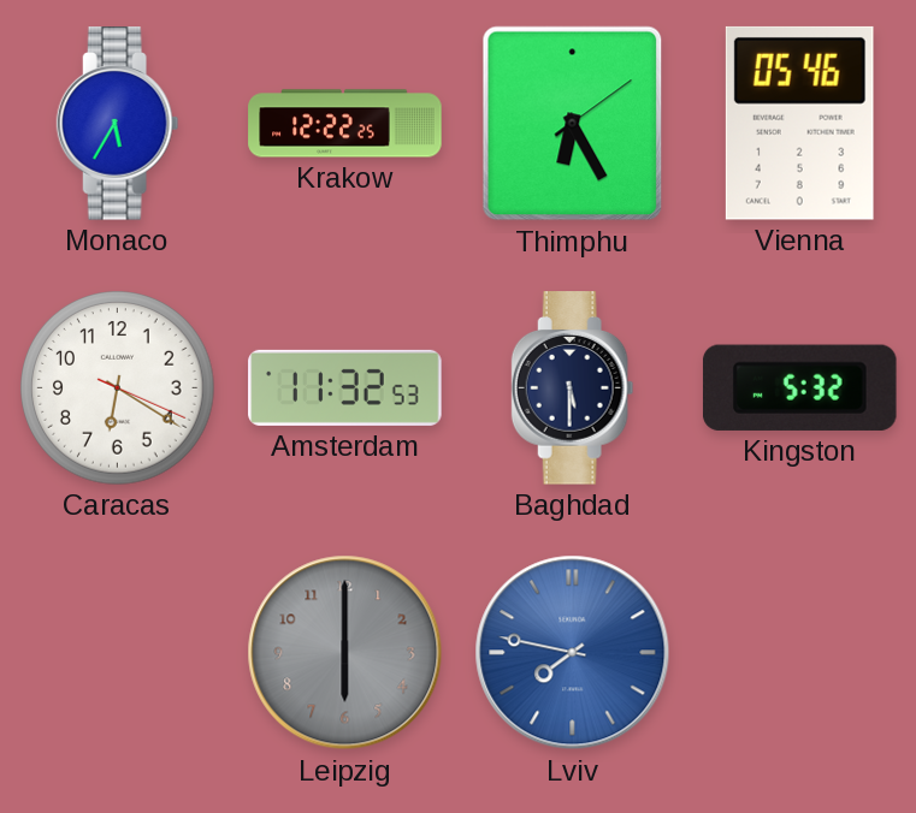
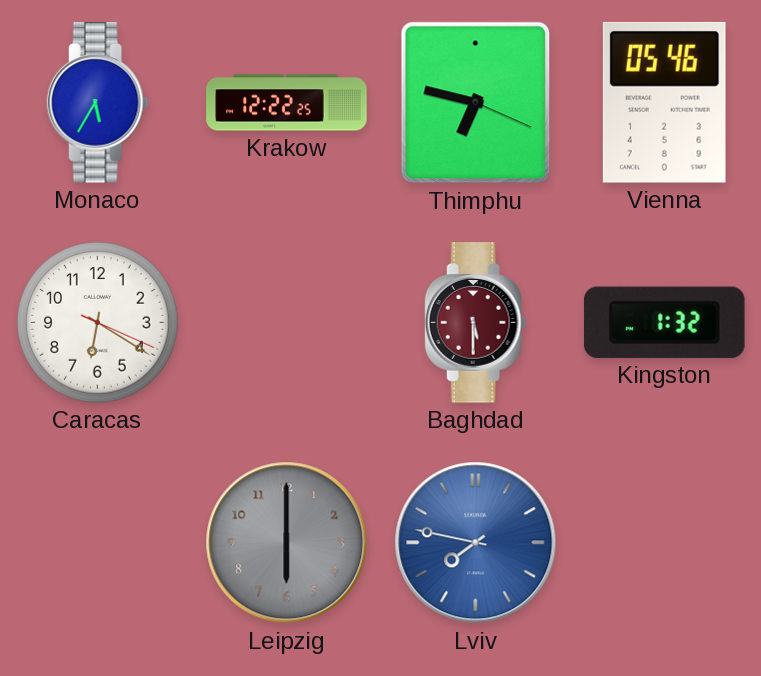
Thimphu: 6:25 -> 6:47
Amsterdam: 11:32 -> none
Baghdad dial: navy -> burgundy
Kingston: 5:32 -> 1:32
